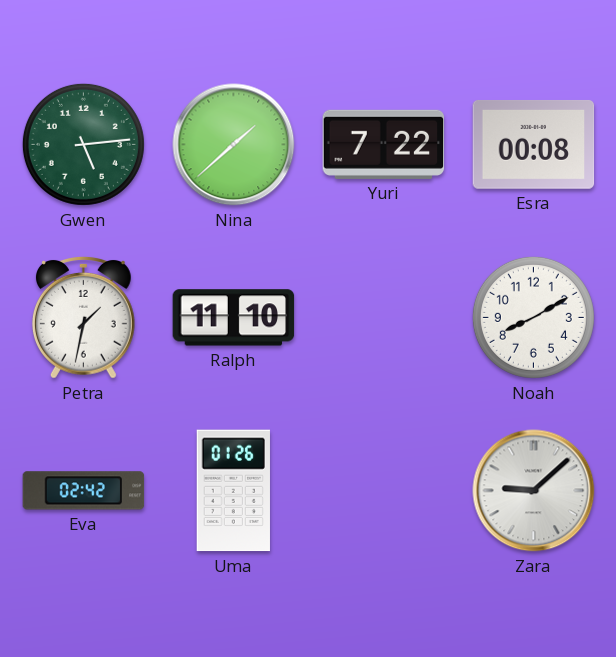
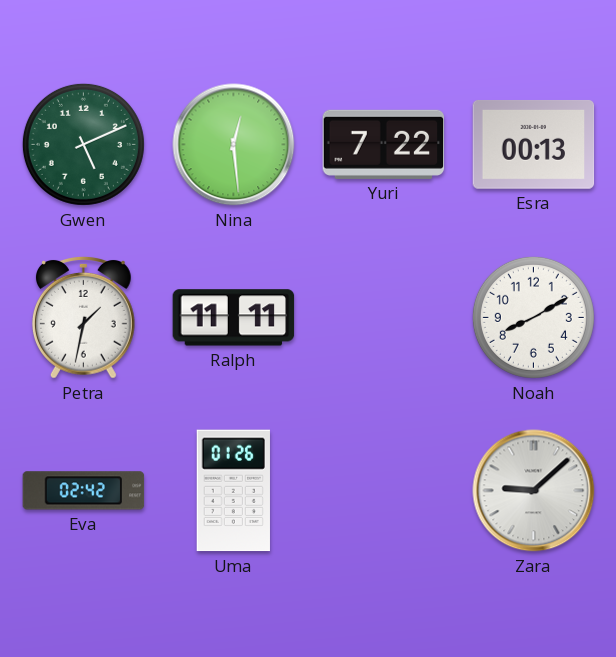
Gwen: 5:14 -> 5:11
Nina: 1:38 -> 12:29
Esra: 00:08 -> 00:13
Ralph: 11:10 -> 11:11
